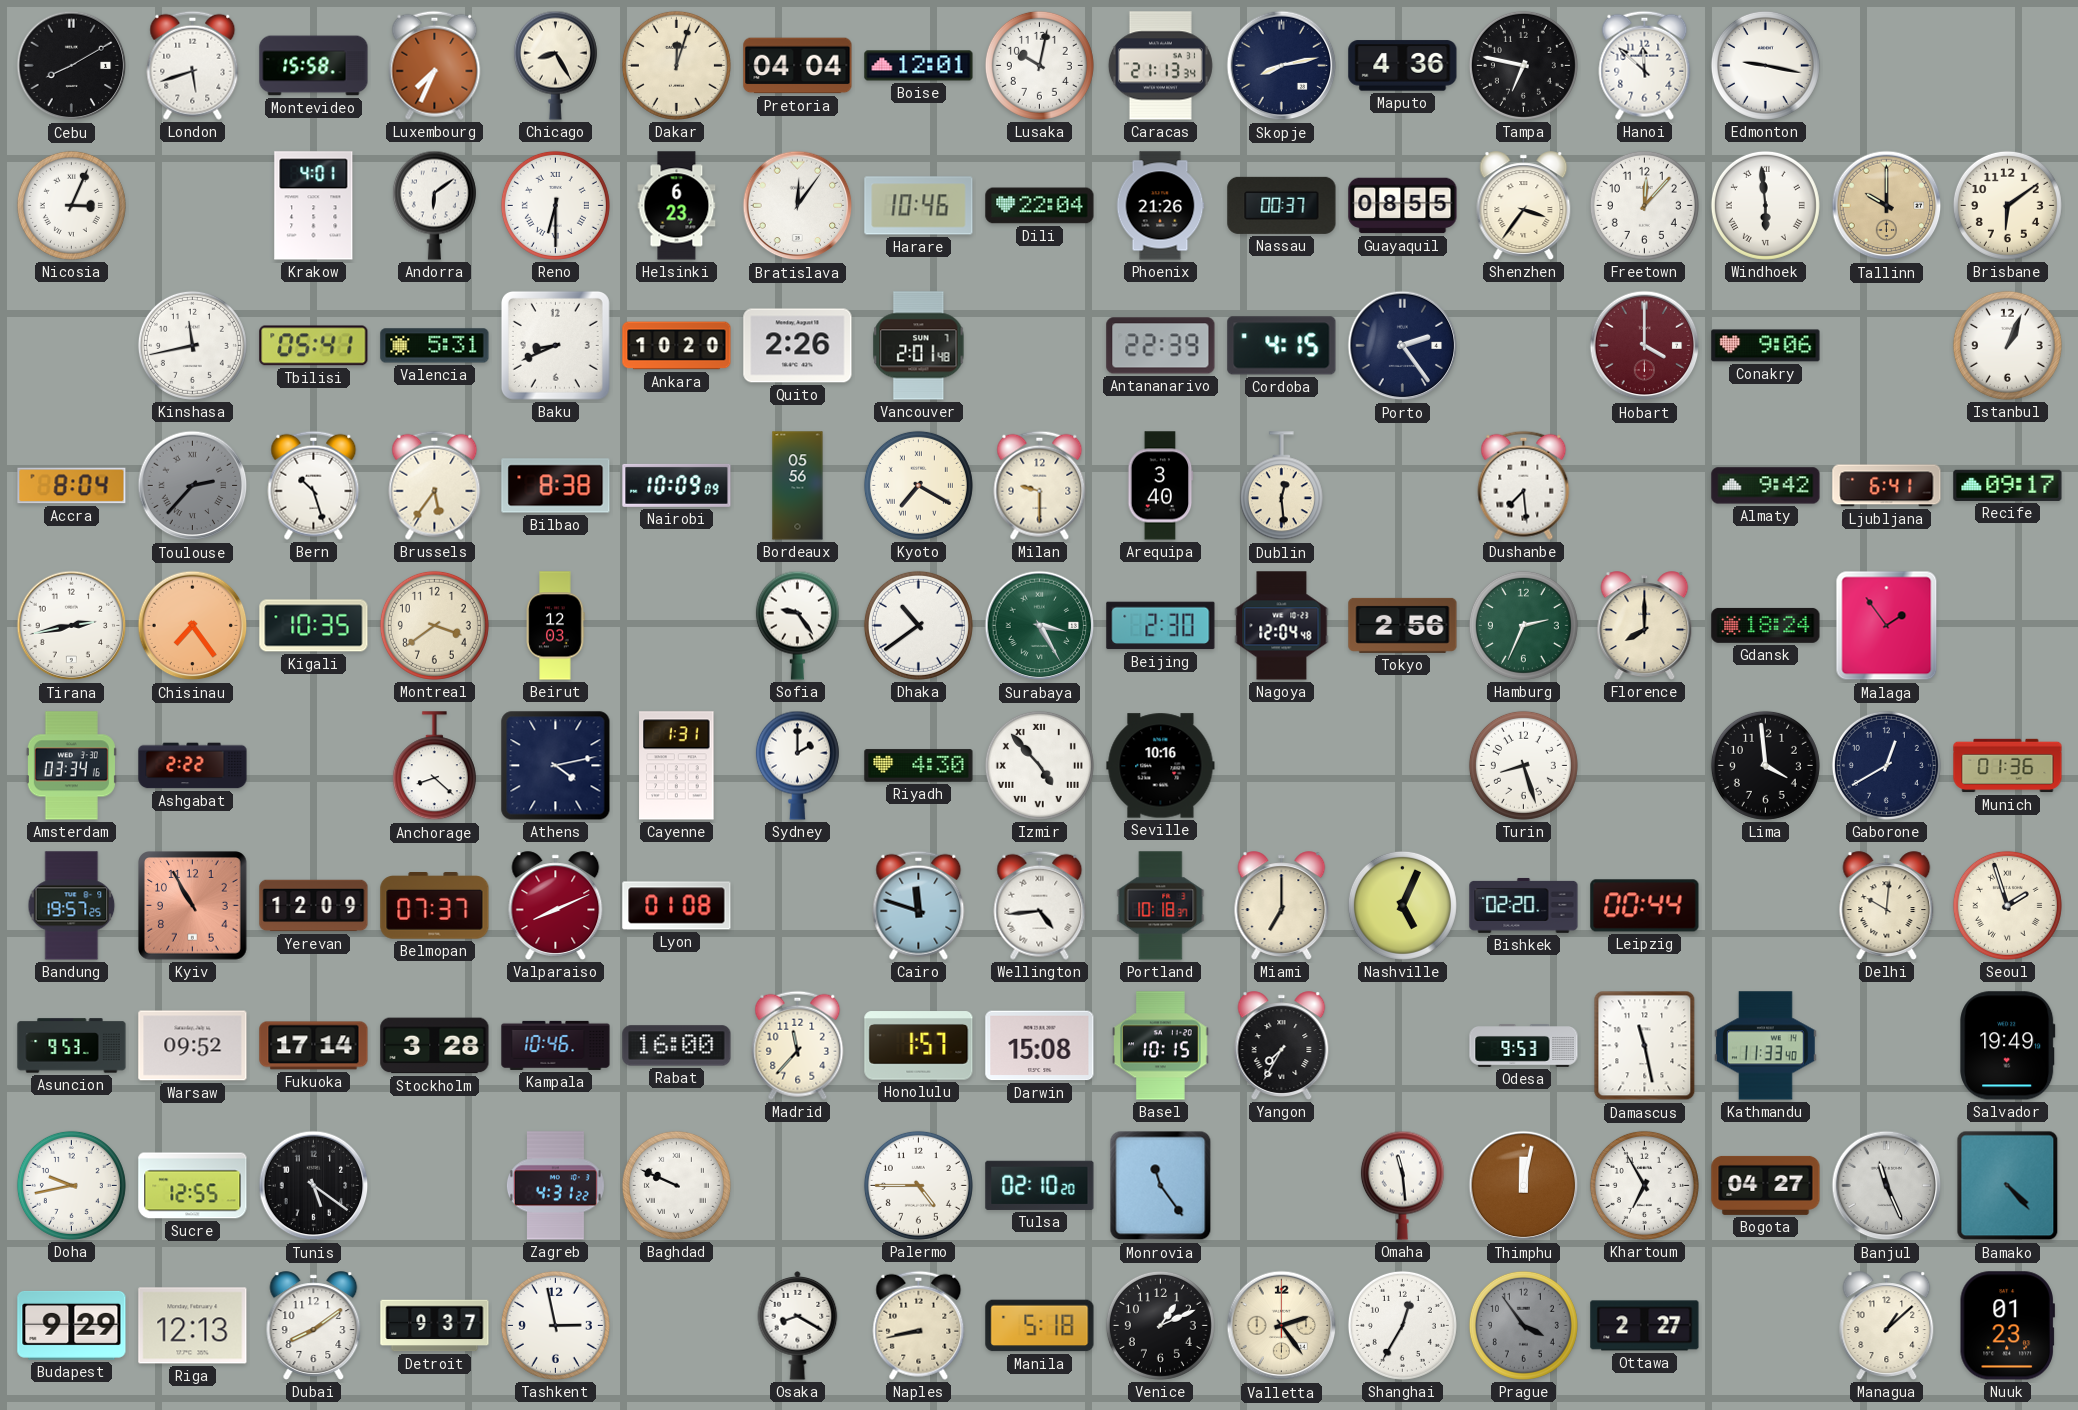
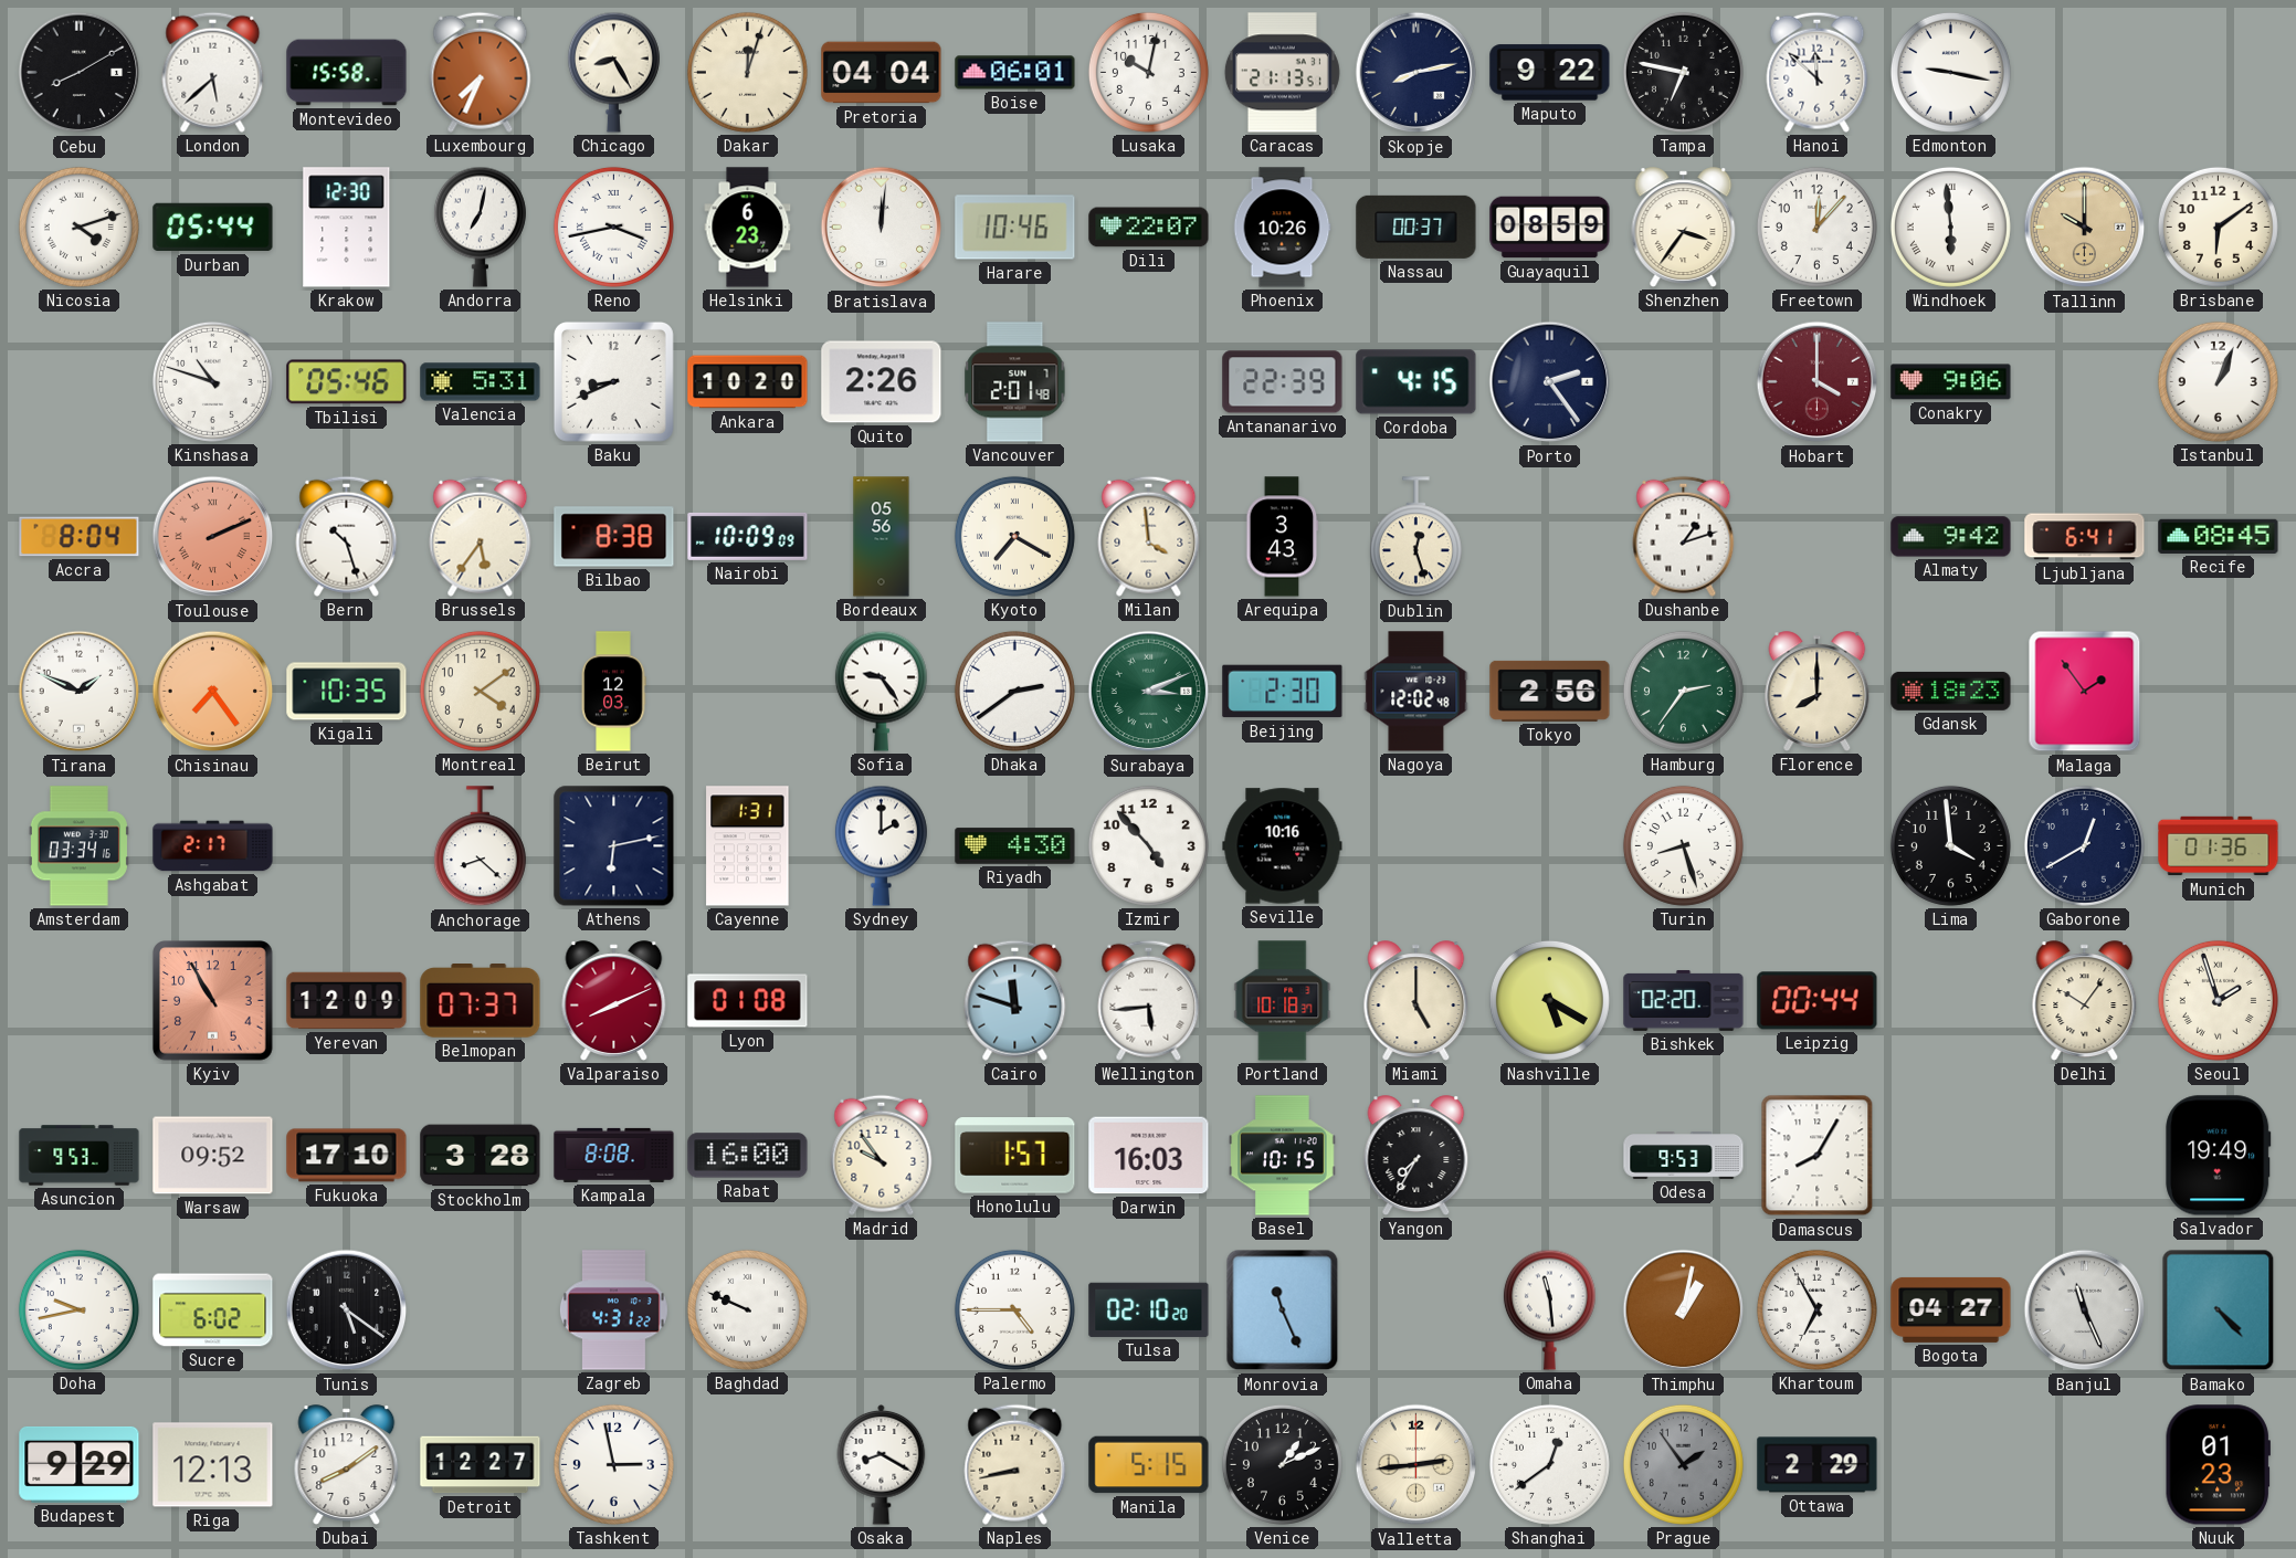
London: 5:42 -> 5:38
Boise: 12:01 -> 06:01
Caracas: 21:13:34 -> 21:13:51
Maputo: 4:36 -> 9:22
Nicosia: 3:04 -> 4:12
Durban: none -> 05:44
Krakow: 4:01 -> 12:30
Andorra: 6:09 -> 7:02
Reno: 6:30 -> 3:43
Bratislava: 12:06 -> 12:01
Dili: 22:04 -> 22:07
Phoenix: 21:26 -> 10:26
Guayaquil: 08:55 -> 08:59
Kinshasa: 11:43 -> 10:48
Tbilisi: 05:41 -> 05:46
Toulouse: 2:37 -> 2:11
Toulouse dial: grey -> salmon
Milan: 9:30 -> 3:59
Arequipa: 3:40 -> 3:43
Dublin: 12:29 -> 12:27
Dushanbe: 7:29 -> 1:12
Recife: 09:17 -> 08:45
Tirana: 2:43 -> 1:49
Montreal: 3:39 -> 4:09
Dhaka: 10:39 -> 2:39
Surabaya: 3:25 -> 3:11
Nagoya: 12:04 -> 12:02
Hamburg: 2:34 -> 2:36
Gdansk: 18:24 -> 18:23
Ashgabat: 2:22 -> 2:17
Athens: 4:13 -> 6:13
Izmir numerals: Roman -> Arabic
Bandung: 19:57 -> none
Wellington: 4:44 -> 5:44
Miami: 7:00 -> 5:00
Nashville: 5:04 -> 5:20
Delhi: 10:01 -> 10:06
Fukuoka: 17:14 -> 17:10
Kampala: 10:46 -> 8:08
Madrid: 11:37 -> 9:54
Darwin: 15:08 -> 16:03
Damascus: 11:28 -> 8:05
Kathmandu: 11:33 -> none
Sucre: 12:55 -> 6:02
Monrovia: 11:24 -> 11:26
Thimphu: 12:02 -> 1:02
Detroit: 9:37 -> 12:27
Manila: 5:18 -> 5:15
Valletta: 2:24 -> 2:44
Shanghai: 12:35 -> 12:39
Prague: 3:54 -> 1:54
Ottawa: 2:27 -> 2:29
Managua: 1:08 -> none
